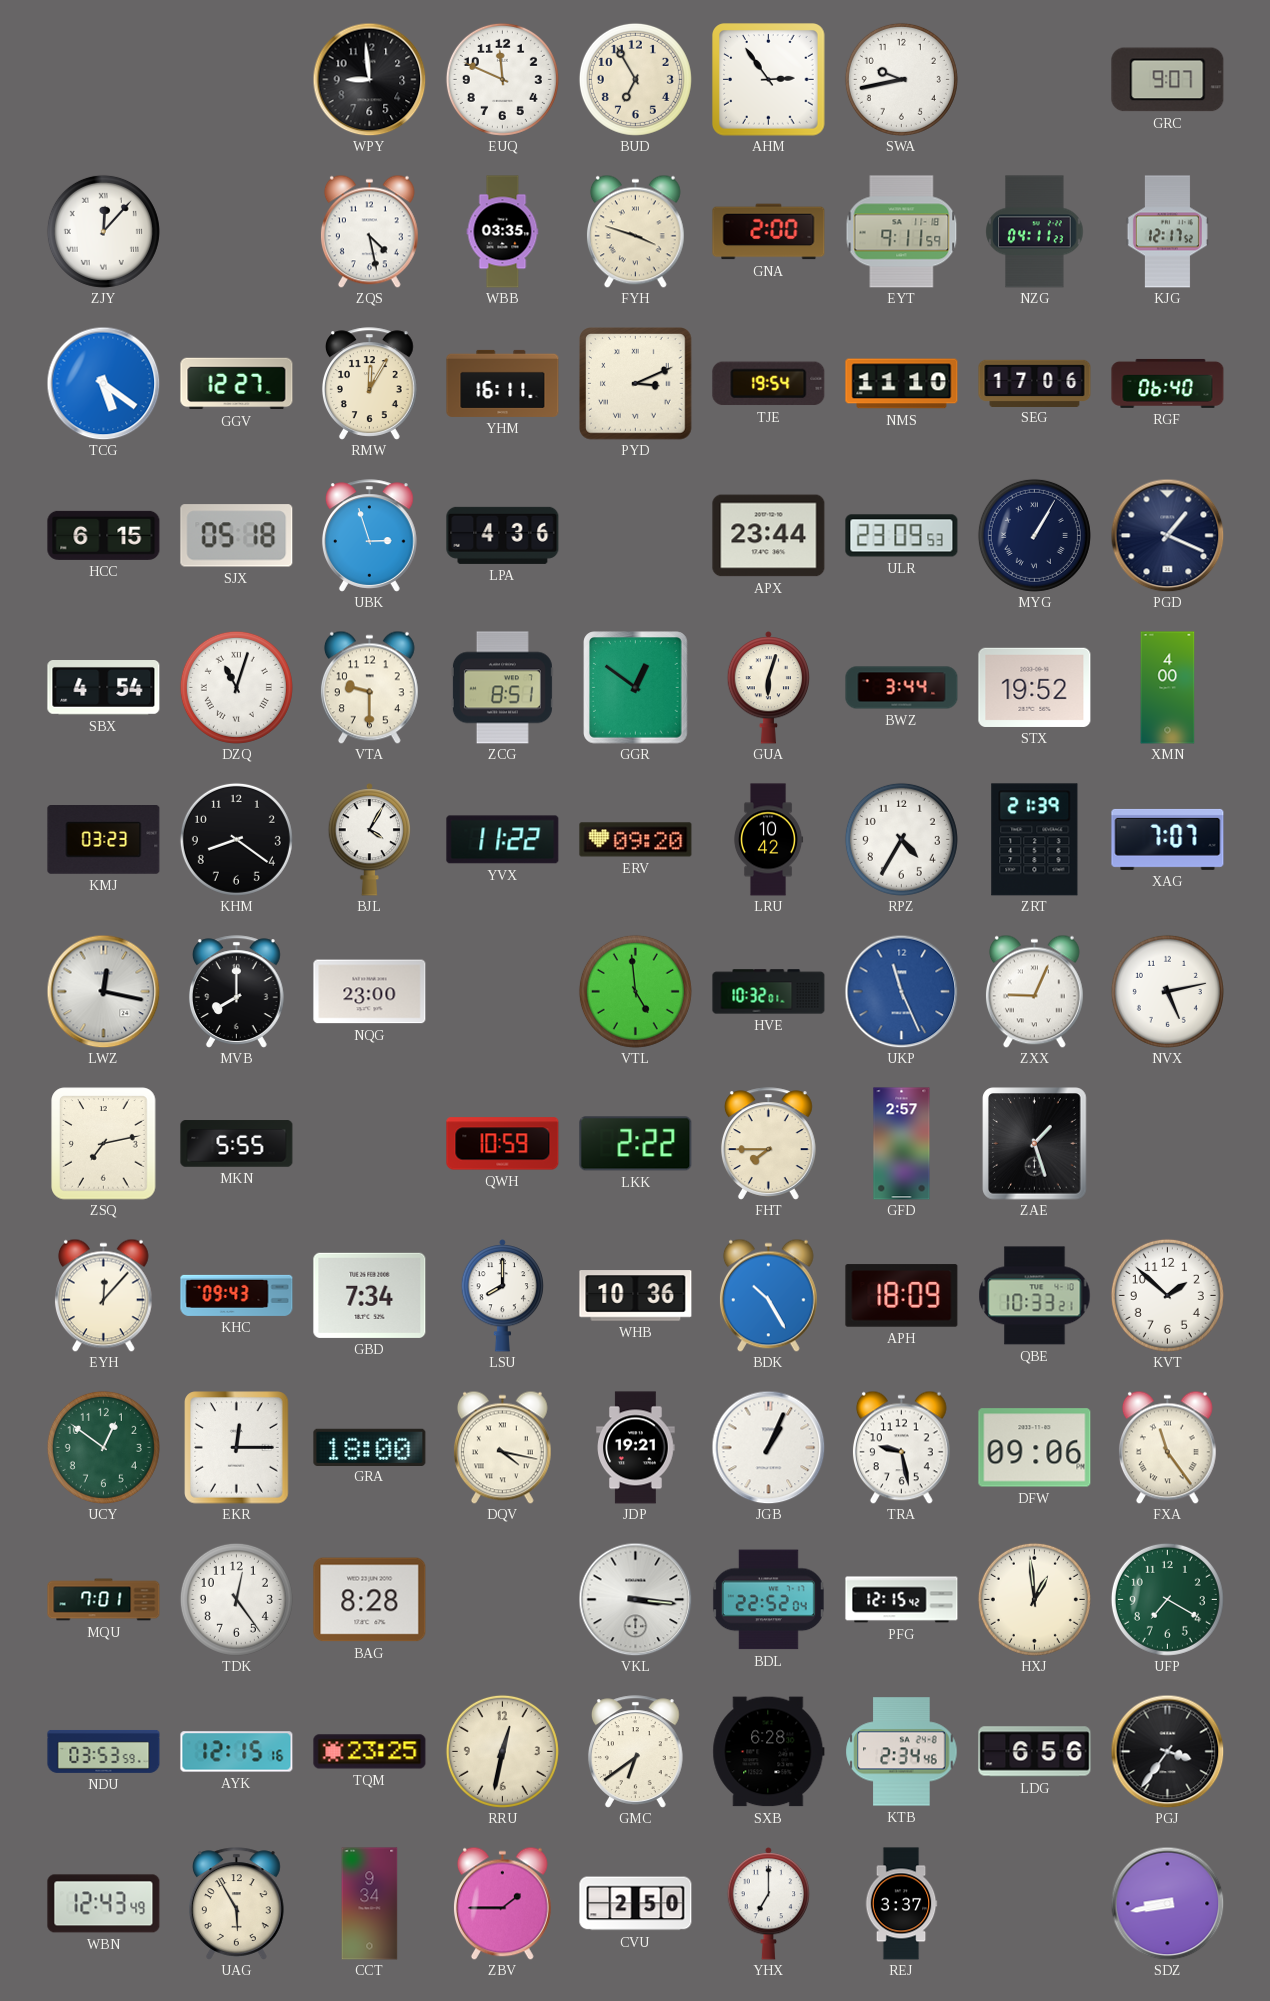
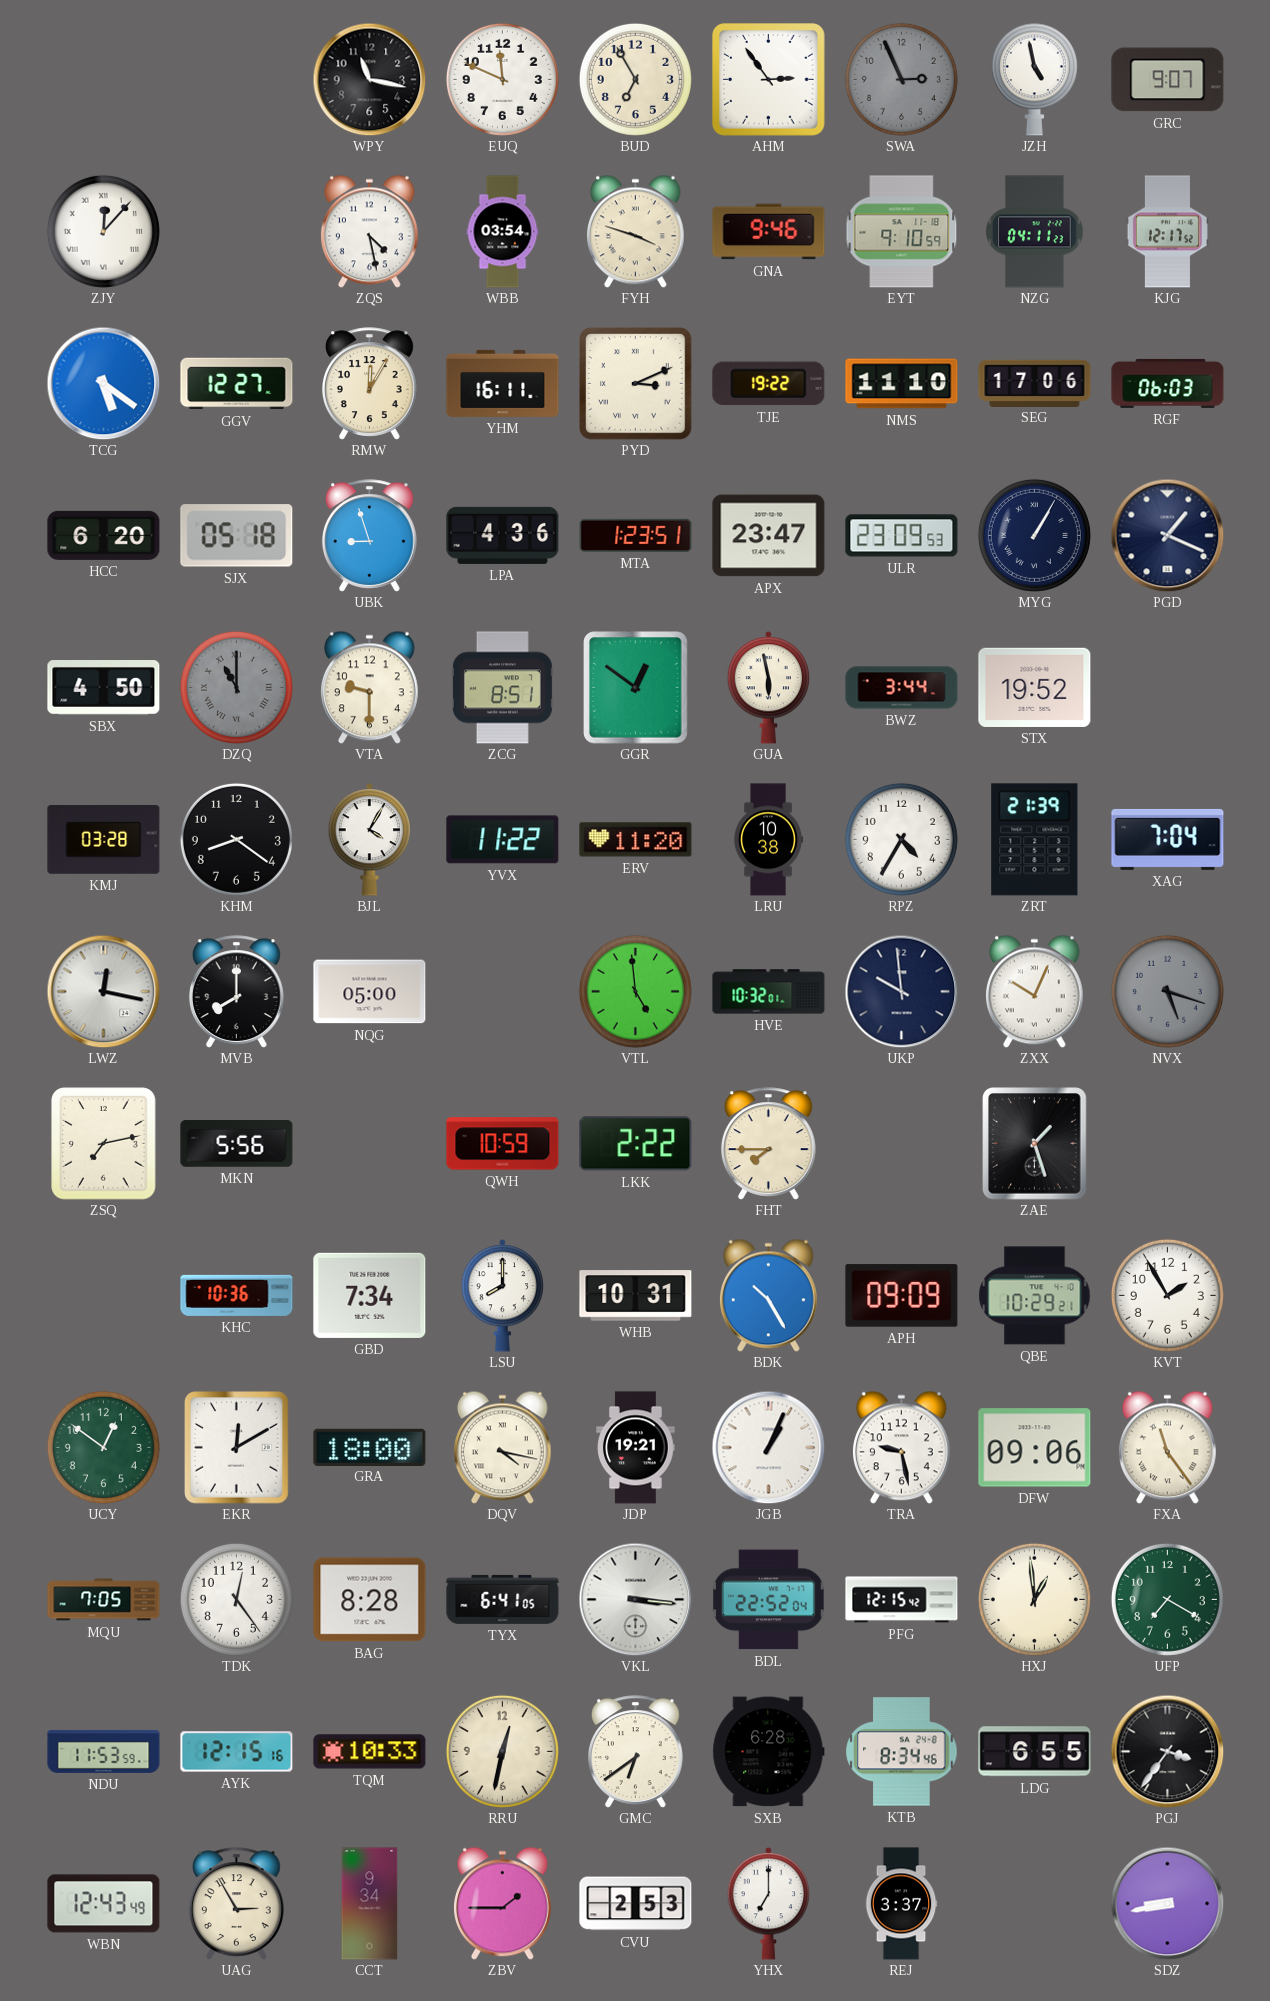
WPY: 8:59 -> 11:17
SWA: 9:43 -> 2:56
SWA dial: white -> grey
JZH: none -> 4:58
WBB: 03:35 -> 03:54
GNA: 2:00 -> 9:46
EYT: 9:11 -> 9:10
TJE: 19:54 -> 19:22
RGF: 06:40 -> 06:03
HCC: 6:15 -> 6:20
UBK: 2:57 -> 8:57
MTA: none -> 1:23
APX: 23:44 -> 23:47
SBX: 4:54 -> 4:50
DZQ: 11:03 -> 11:00
DZQ dial: white -> grey
GUA: 6:03 -> 5:58
XMN: 4:00 -> none
KMJ: 03:23 -> 03:28
ERV: 09:20 -> 11:20
LRU: 10:42 -> 10:38
XAG: 7:07 -> 7:04
NQG: 23:00 -> 05:00
UKP: 11:26 -> 9:59
UKP dial: blue -> navy
ZXX: 9:04 -> 10:04
NVX: 5:13 -> 5:18
NVX dial: white -> grey
MKN: 5:55 -> 5:56
GFD: 2:57 -> none
EYH: 12:07 -> none
KHC: 09:43 -> 10:36
WHB: 10:36 -> 10:31
APH: 18:09 -> 09:09
QBE: 10:33 -> 10:29
KVT: 1:52 -> 1:55
EKR: 12:15 -> 12:10
MQU: 7:01 -> 7:05
TYX: none -> 6:41
NDU: 03:53 -> 11:53
TQM: 23:25 -> 10:33
KTB: 2:34 -> 8:34
LDG: 6:56 -> 6:55
UAG: 5:55 -> 2:55
CVU: 2:50 -> 2:53
